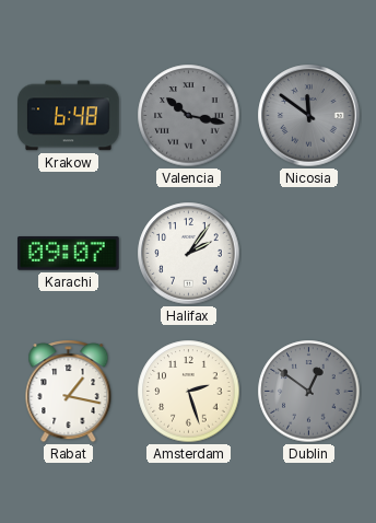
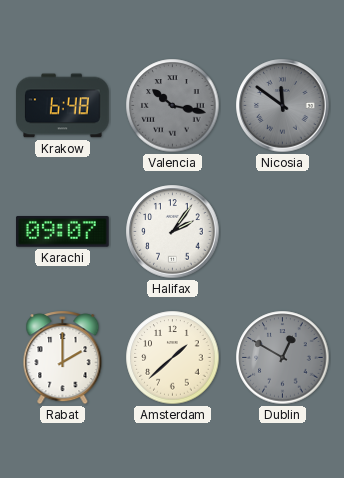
Rabat: 1:17 -> 2:00
Amsterdam: 2:27 -> 1:38
Dublin: 12:51 -> 12:50
